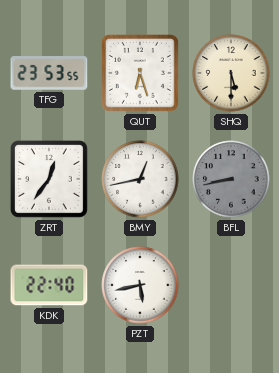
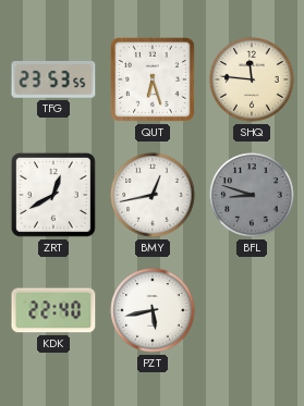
SHQ: 5:30 -> 11:46
ZRT: 12:36 -> 12:40
BFL: 8:43 -> 8:48
